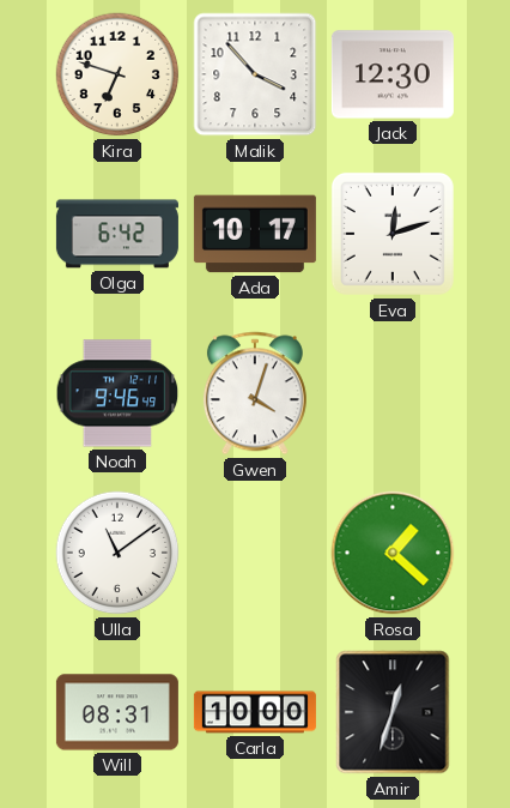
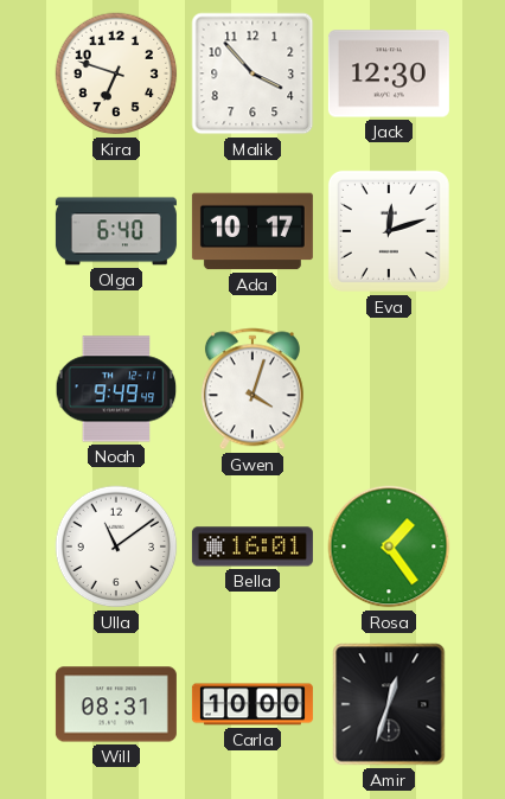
Olga: 6:42 -> 6:40
Noah: 9:46 -> 9:49
Bella: none -> 16:01
Rosa: 1:22 -> 1:24
